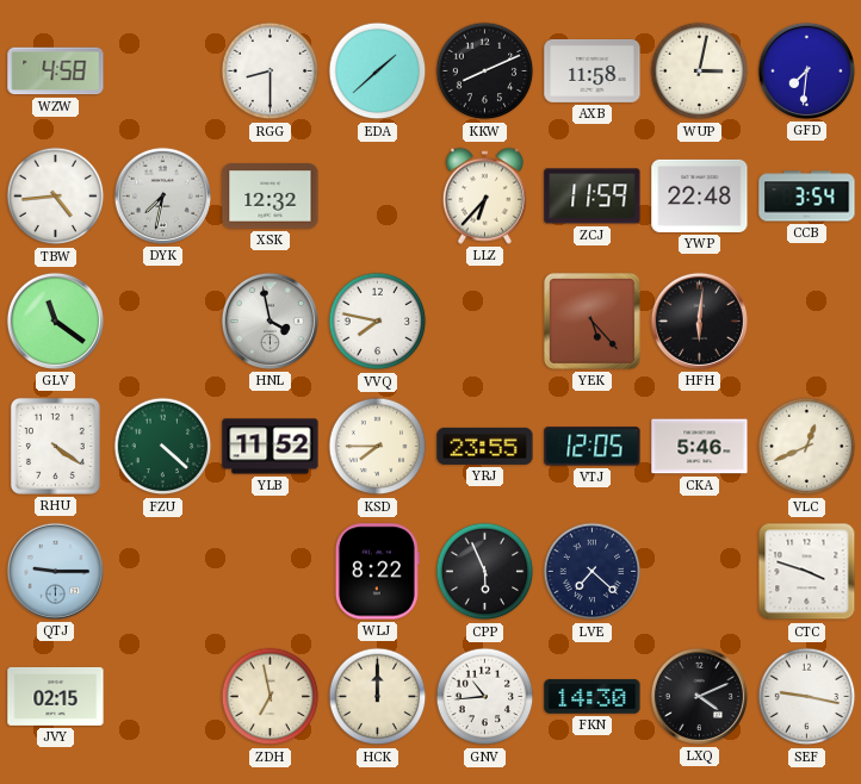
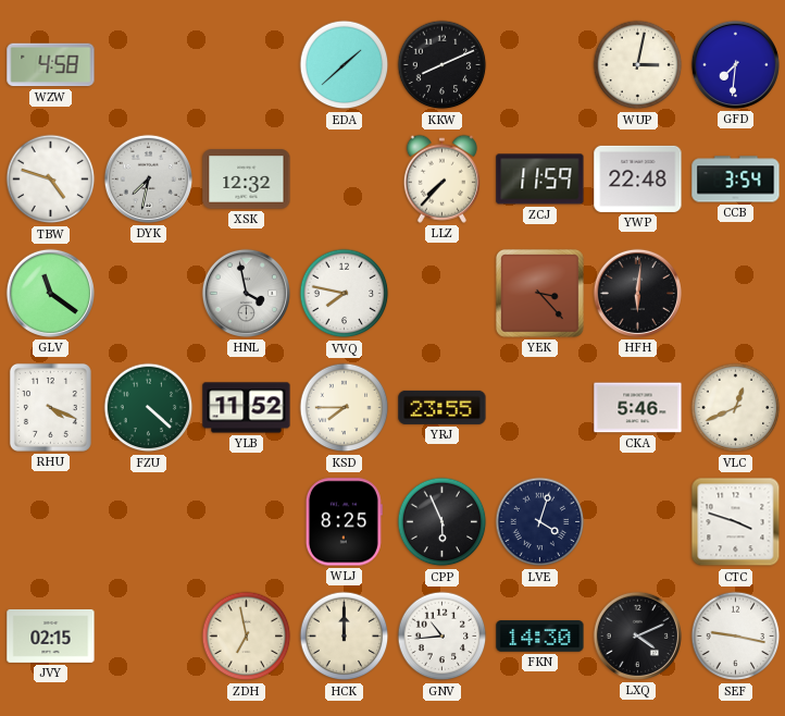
RGG: 8:30 -> none
AXB: 11:58 -> none
TBW: 4:44 -> 4:48
LLZ: 6:37 -> 7:37
YEK: 5:23 -> 3:23
RHU: 4:21 -> 4:19
VTJ: 12:05 -> none
QTJ: 9:15 -> none
WLJ: 8:22 -> 8:25
LVE: 7:22 -> 4:03
